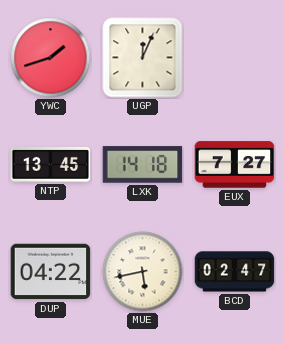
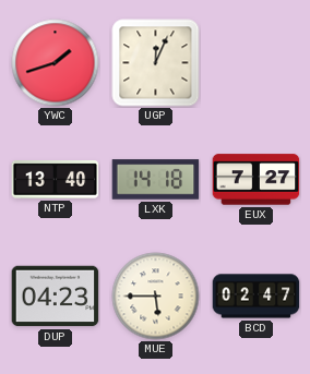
NTP: 13:45 -> 13:40
DUP: 04:22 -> 04:23
MUE: 5:43 -> 5:45
